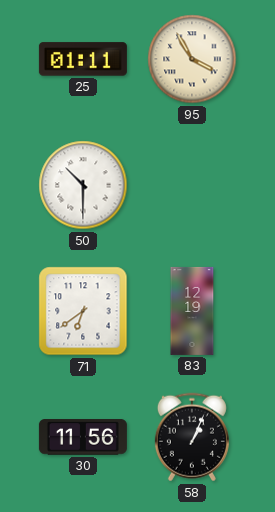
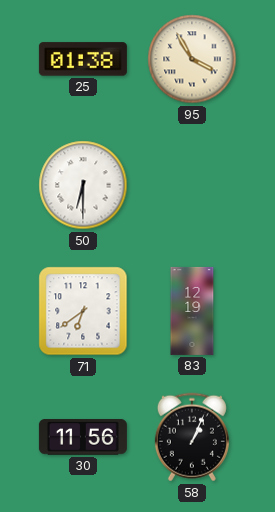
25: 01:11 -> 01:38
50: 10:30 -> 6:30
